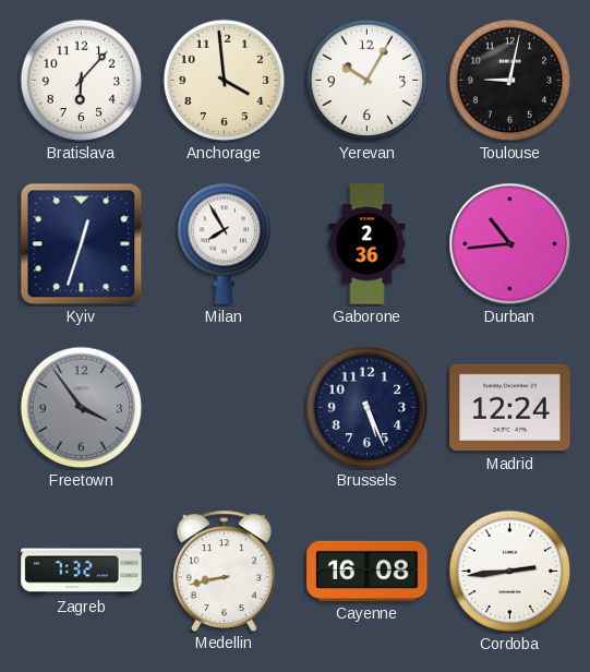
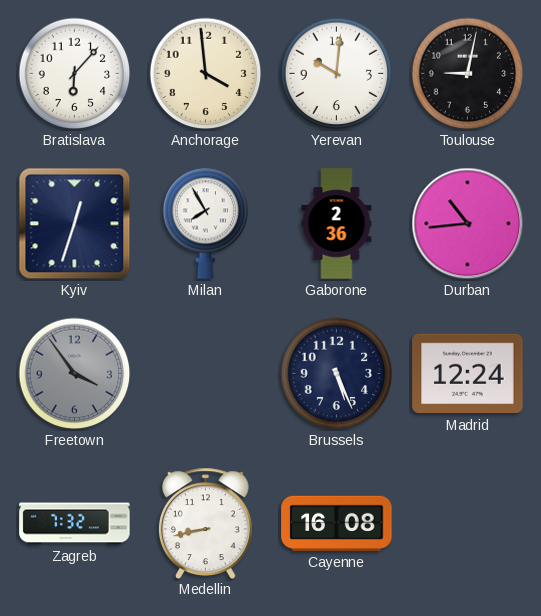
Yerevan: 10:05 -> 10:01
Cordoba: 2:44 -> none
